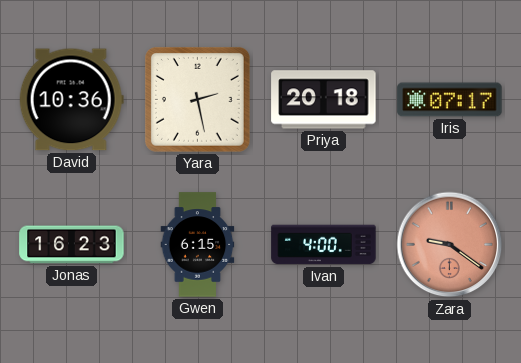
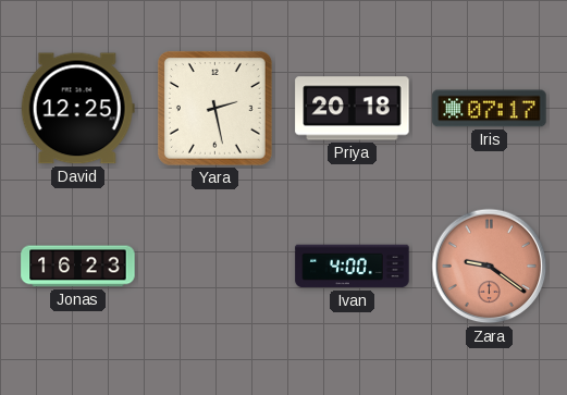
David: 10:36 -> 12:25
Gwen: 6:15 -> none
